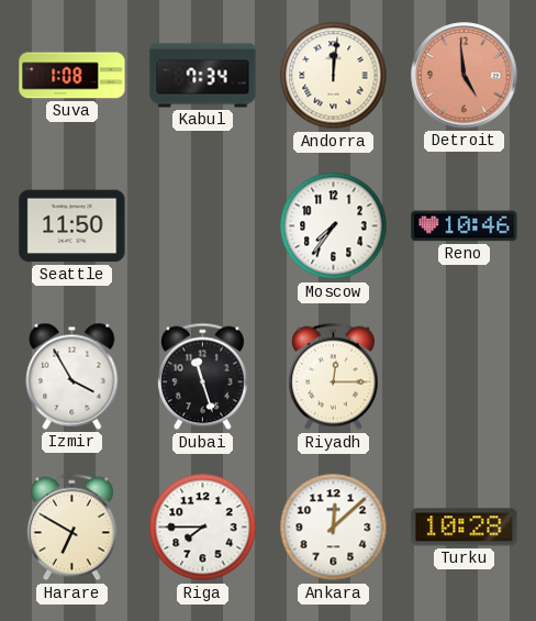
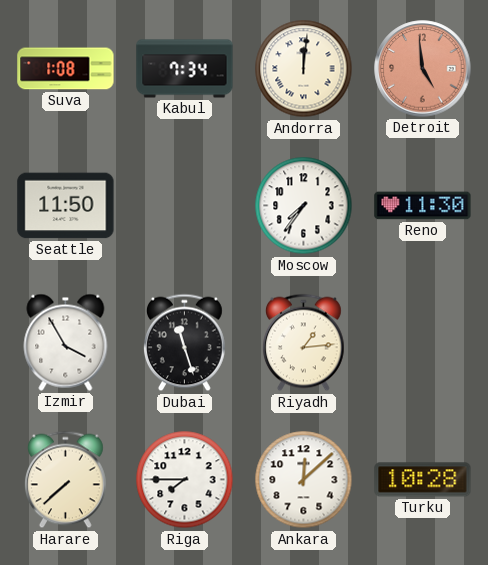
Reno: 10:46 -> 11:30
Riyadh: 12:15 -> 1:14
Harare: 6:50 -> 7:38
